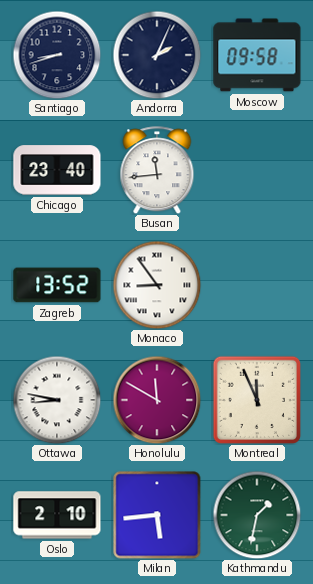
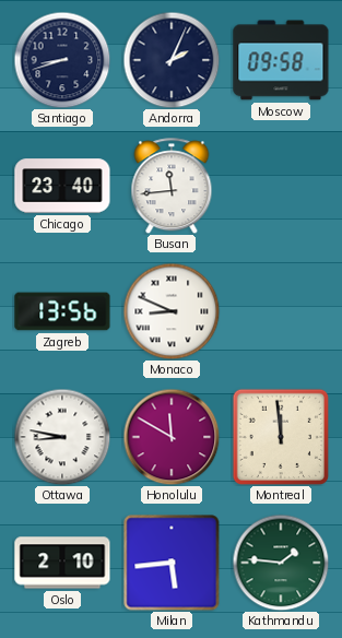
Zagreb: 13:52 -> 13:56
Monaco: 8:54 -> 8:49
Montreal: 11:56 -> 11:59
Kathmandu: 1:32 -> 1:46
